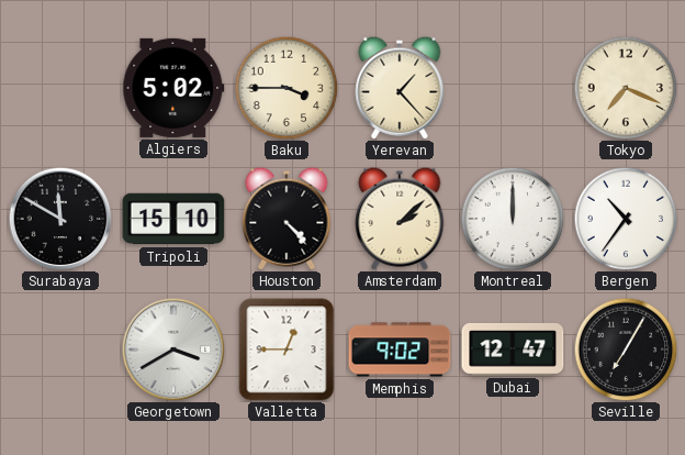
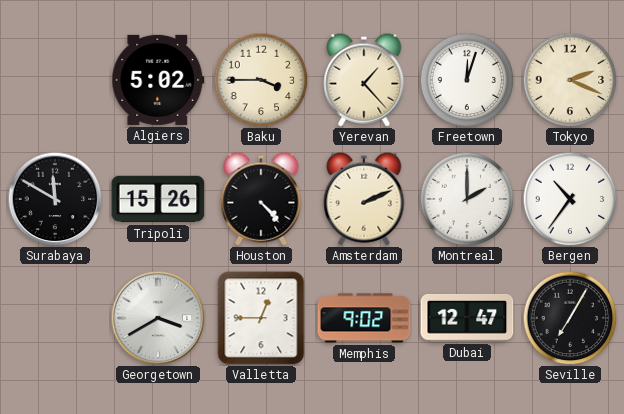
Freetown: none -> 12:03
Tokyo: 7:19 -> 2:19
Tripoli: 15:10 -> 15:26
Amsterdam: 2:08 -> 2:11
Montreal: 12:00 -> 2:00
